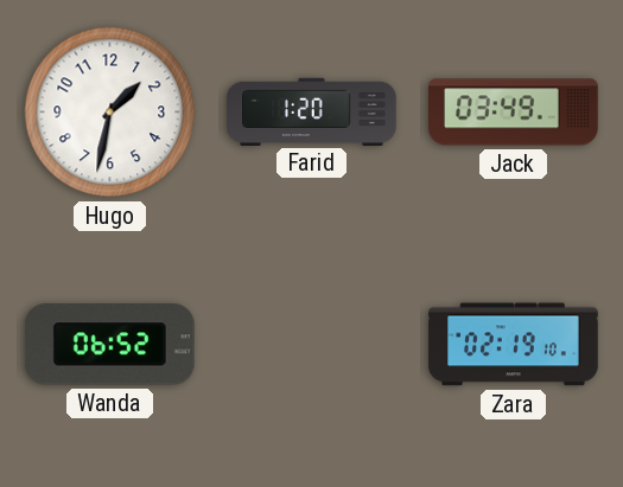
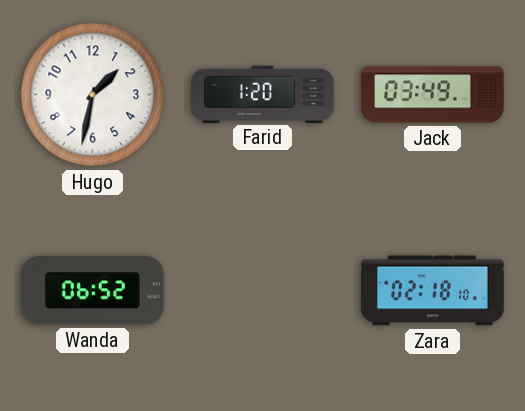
Zara: 02:19 -> 02:18
